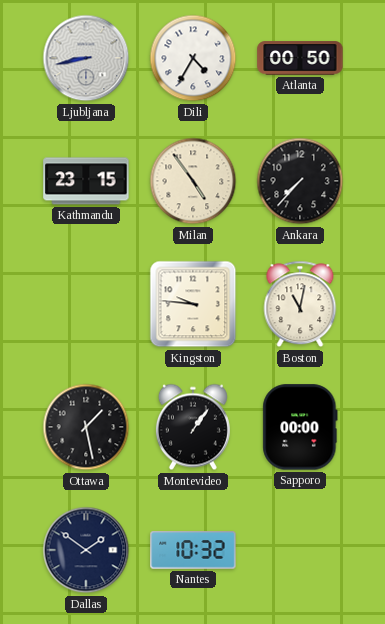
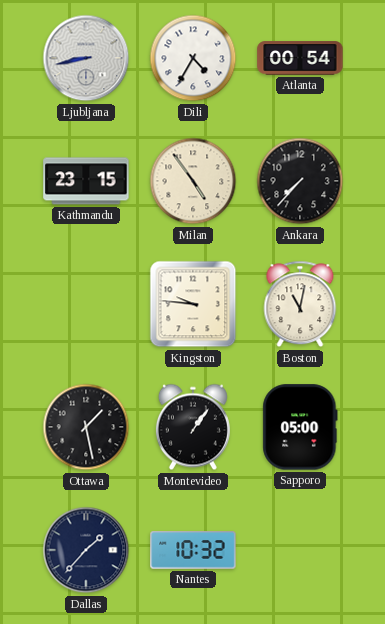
Atlanta: 00:50 -> 00:54
Sapporo: 00:00 -> 05:00
Dallas: 1:51 -> 1:37
